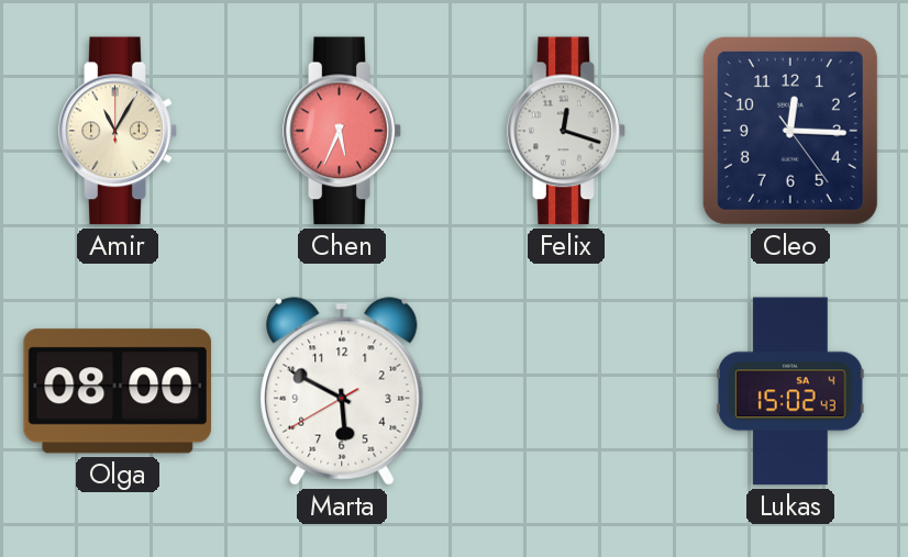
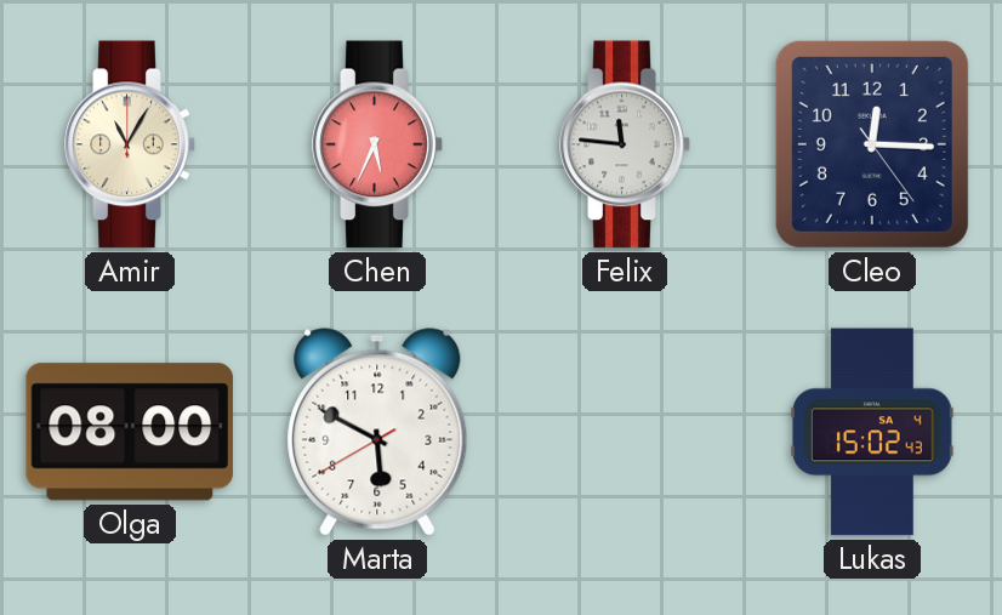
Felix: 12:18 -> 11:46
